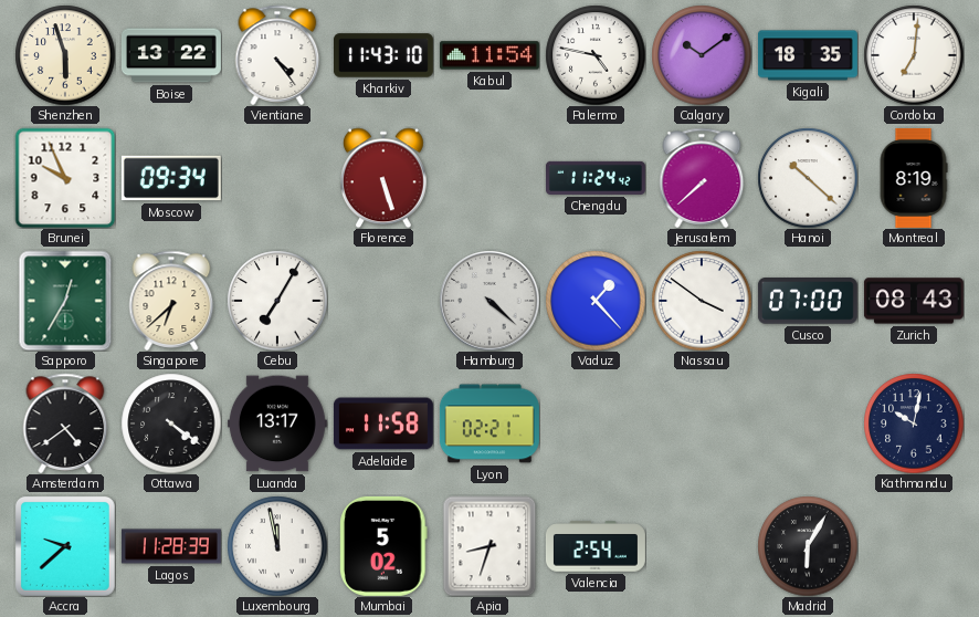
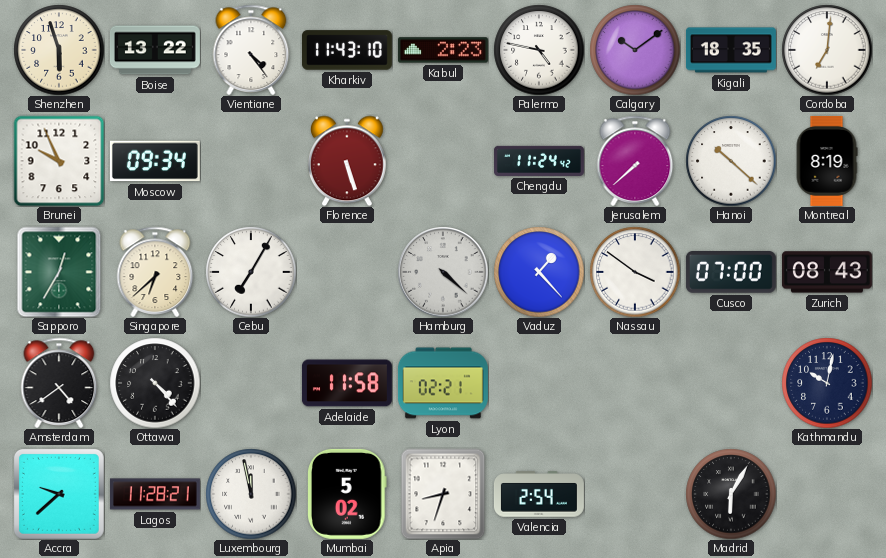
Kabul: 11:54 -> 2:23
Ottawa: 4:21 -> 4:23
Luanda: 13:17 -> none
Lagos: 11:28:39 -> 11:28:21
